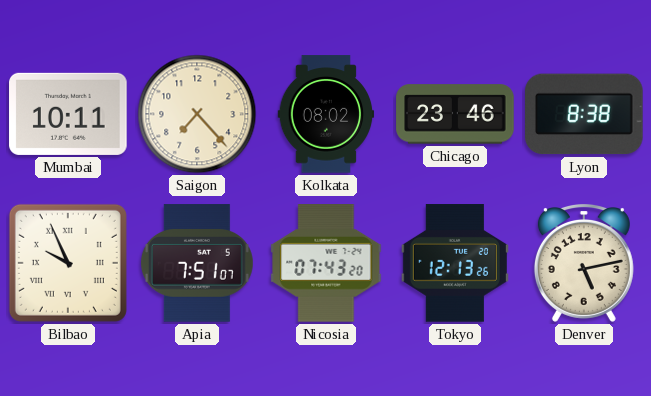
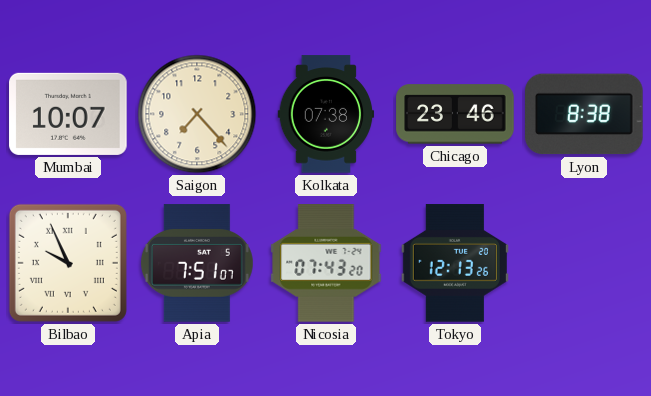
Mumbai: 10:11 -> 10:07
Kolkata: 08:02 -> 07:38
Denver: 5:13 -> none
